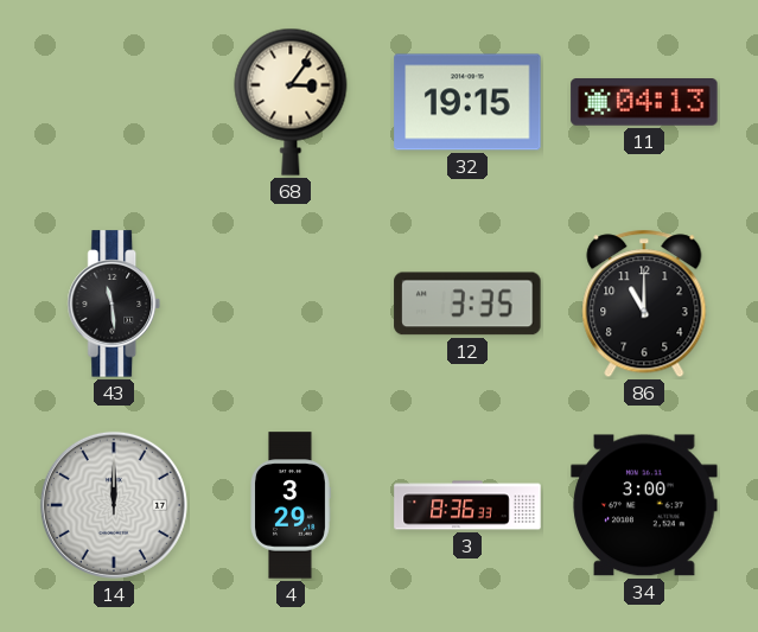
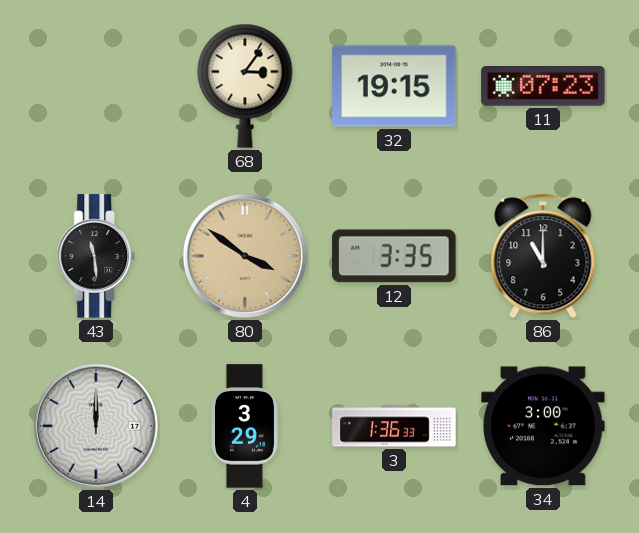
11: 04:13 -> 07:23
80: none -> 3:51
3: 8:36 -> 1:36
